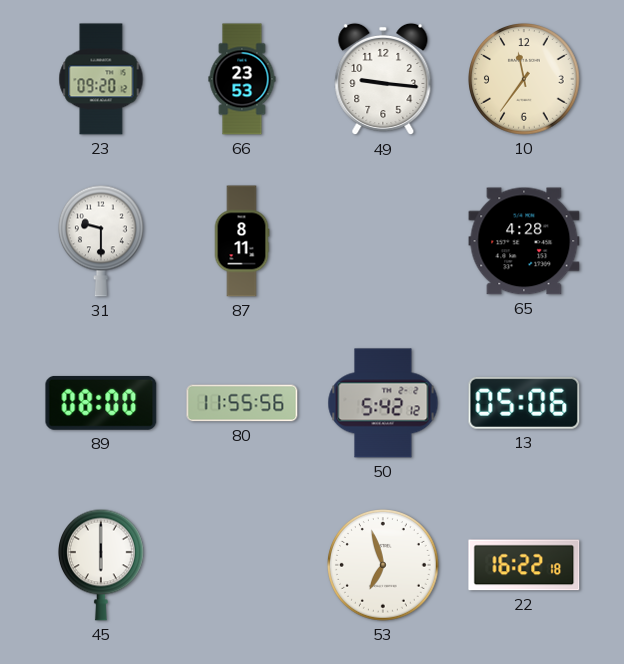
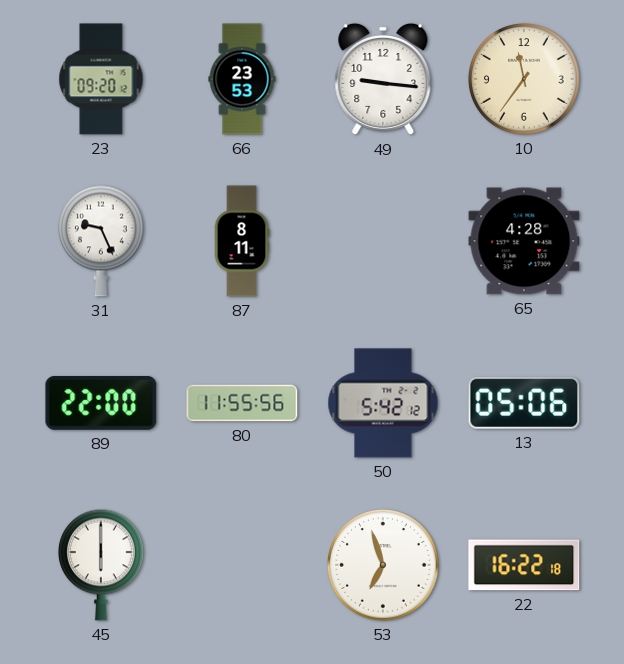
31: 9:30 -> 9:26
89: 08:00 -> 22:00
